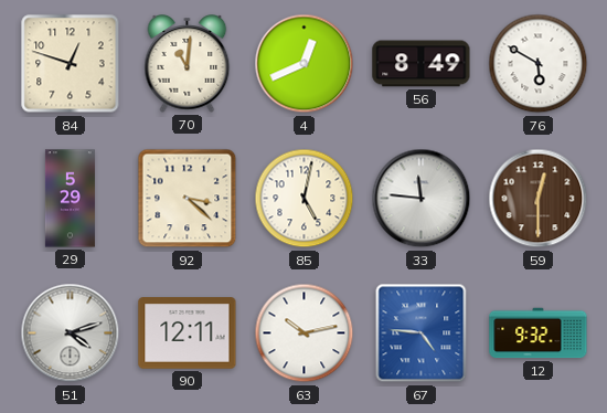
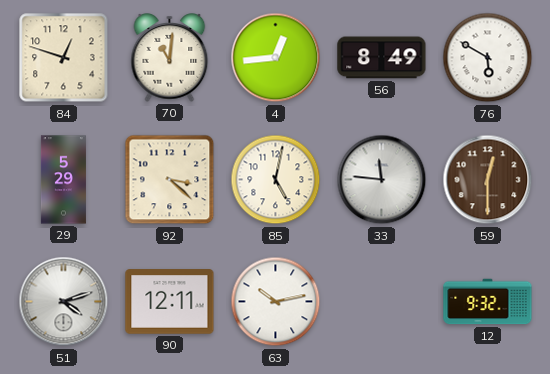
4: 12:41 -> 12:44
67: 4:46 -> none
